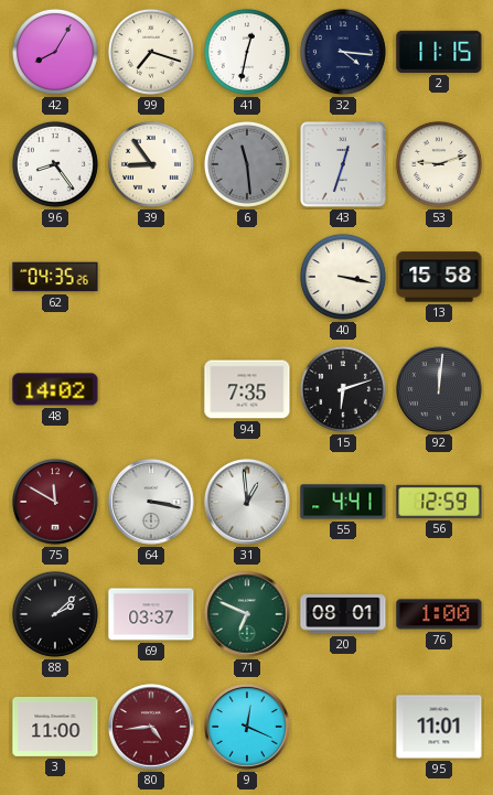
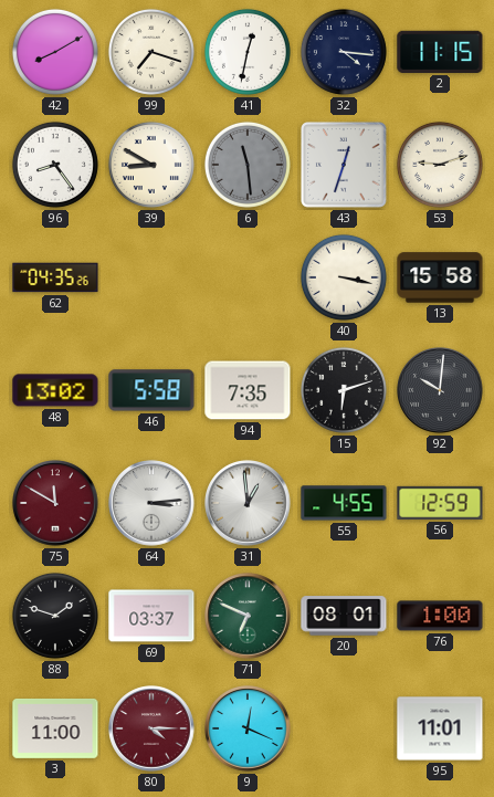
42: 8:05 -> 8:10
39: 8:54 -> 8:50
48: 14:02 -> 13:02
46: none -> 5:58
92: 12:01 -> 10:01
64: 3:17 -> 3:14
55: 4:41 -> 4:55
88: 2:08 -> 1:48
80: 4:44 -> 4:15
